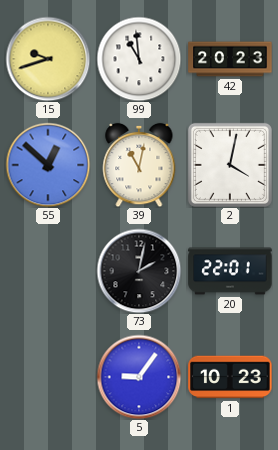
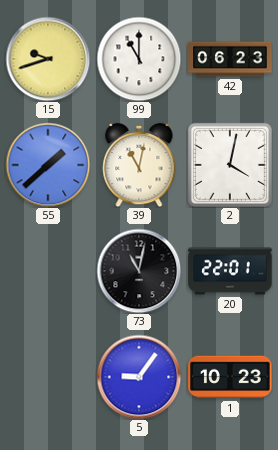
99: 10:59 -> 11:00
42: 20:23 -> 06:23
55: 12:52 -> 1:38
73: 2:02 -> 11:02
